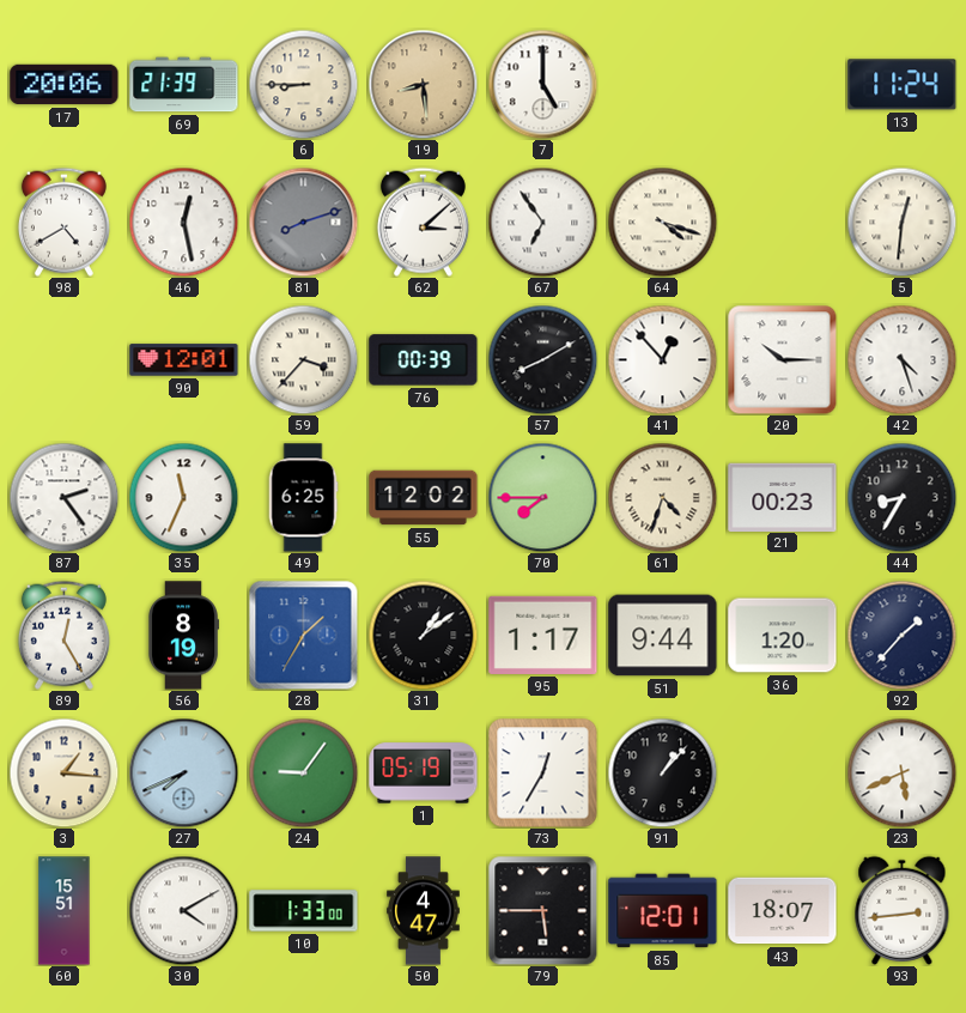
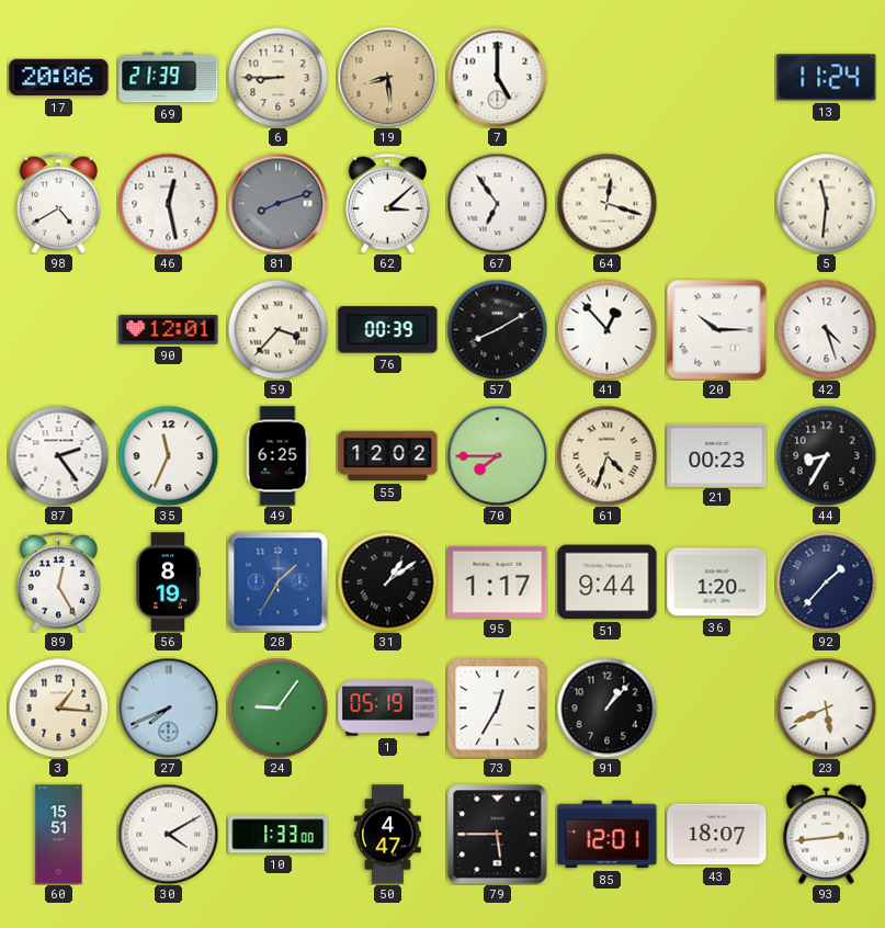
64: 4:18 -> 12:18
5: 12:31 -> 11:31
